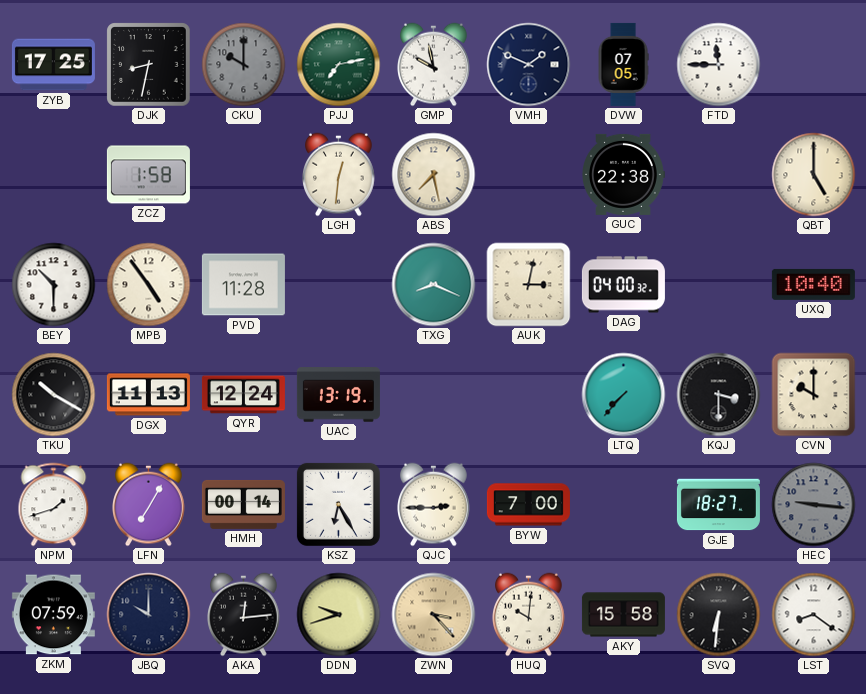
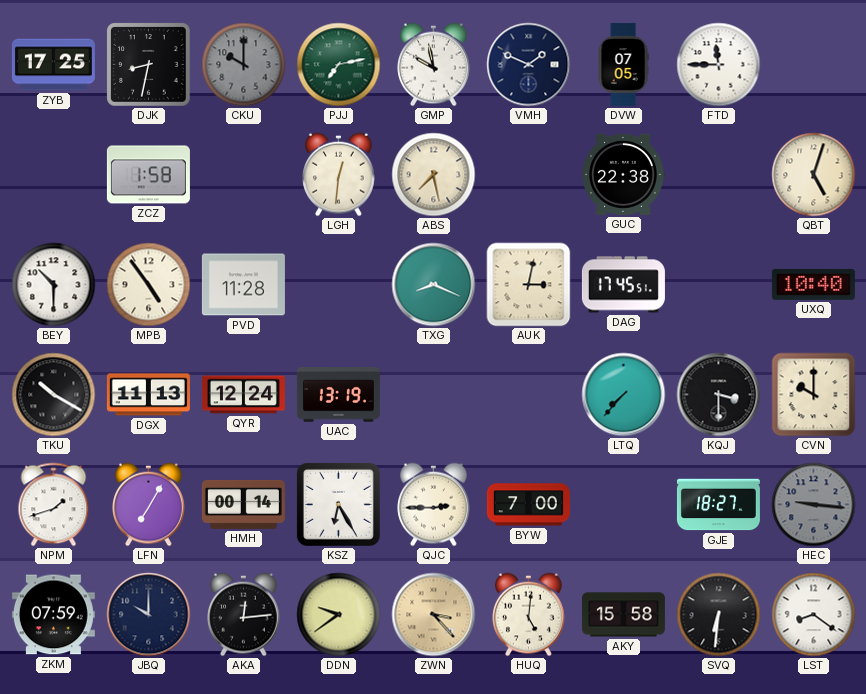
QBT: 5:00 -> 5:03
DAG: 04:00 -> 17:45
DDN: 9:42 -> 9:39
HUQ: 10:01 -> 5:01
